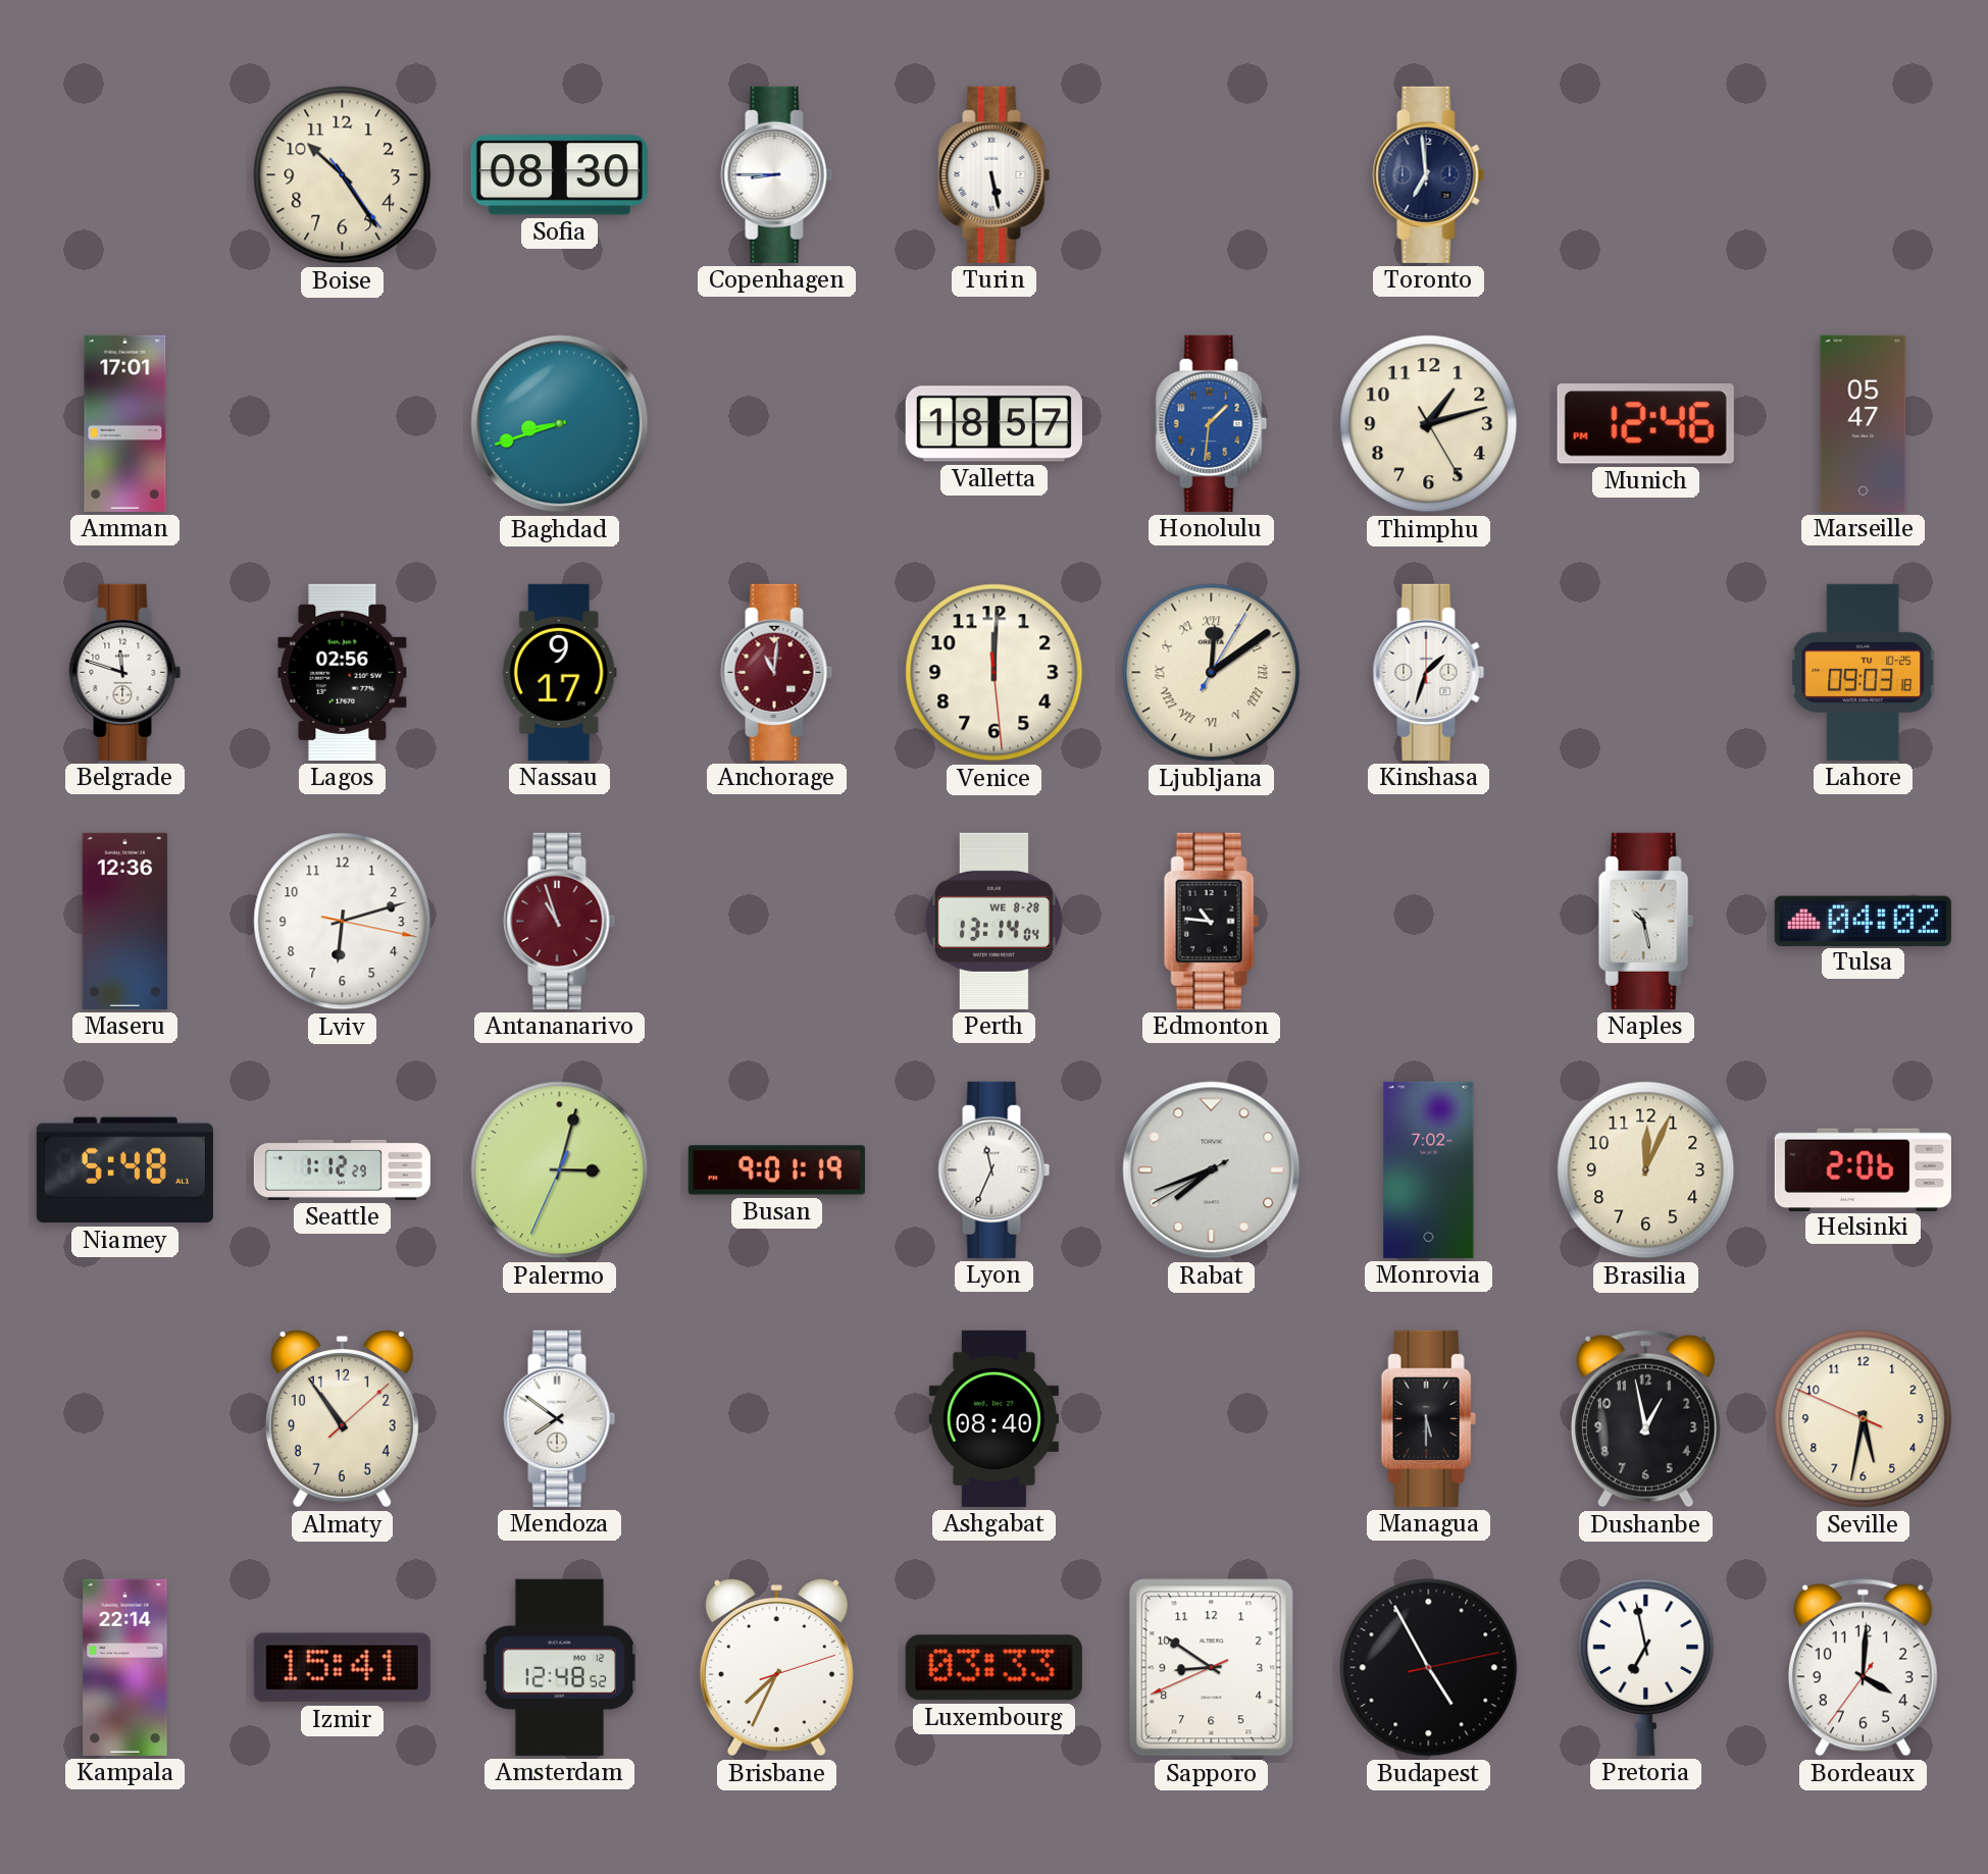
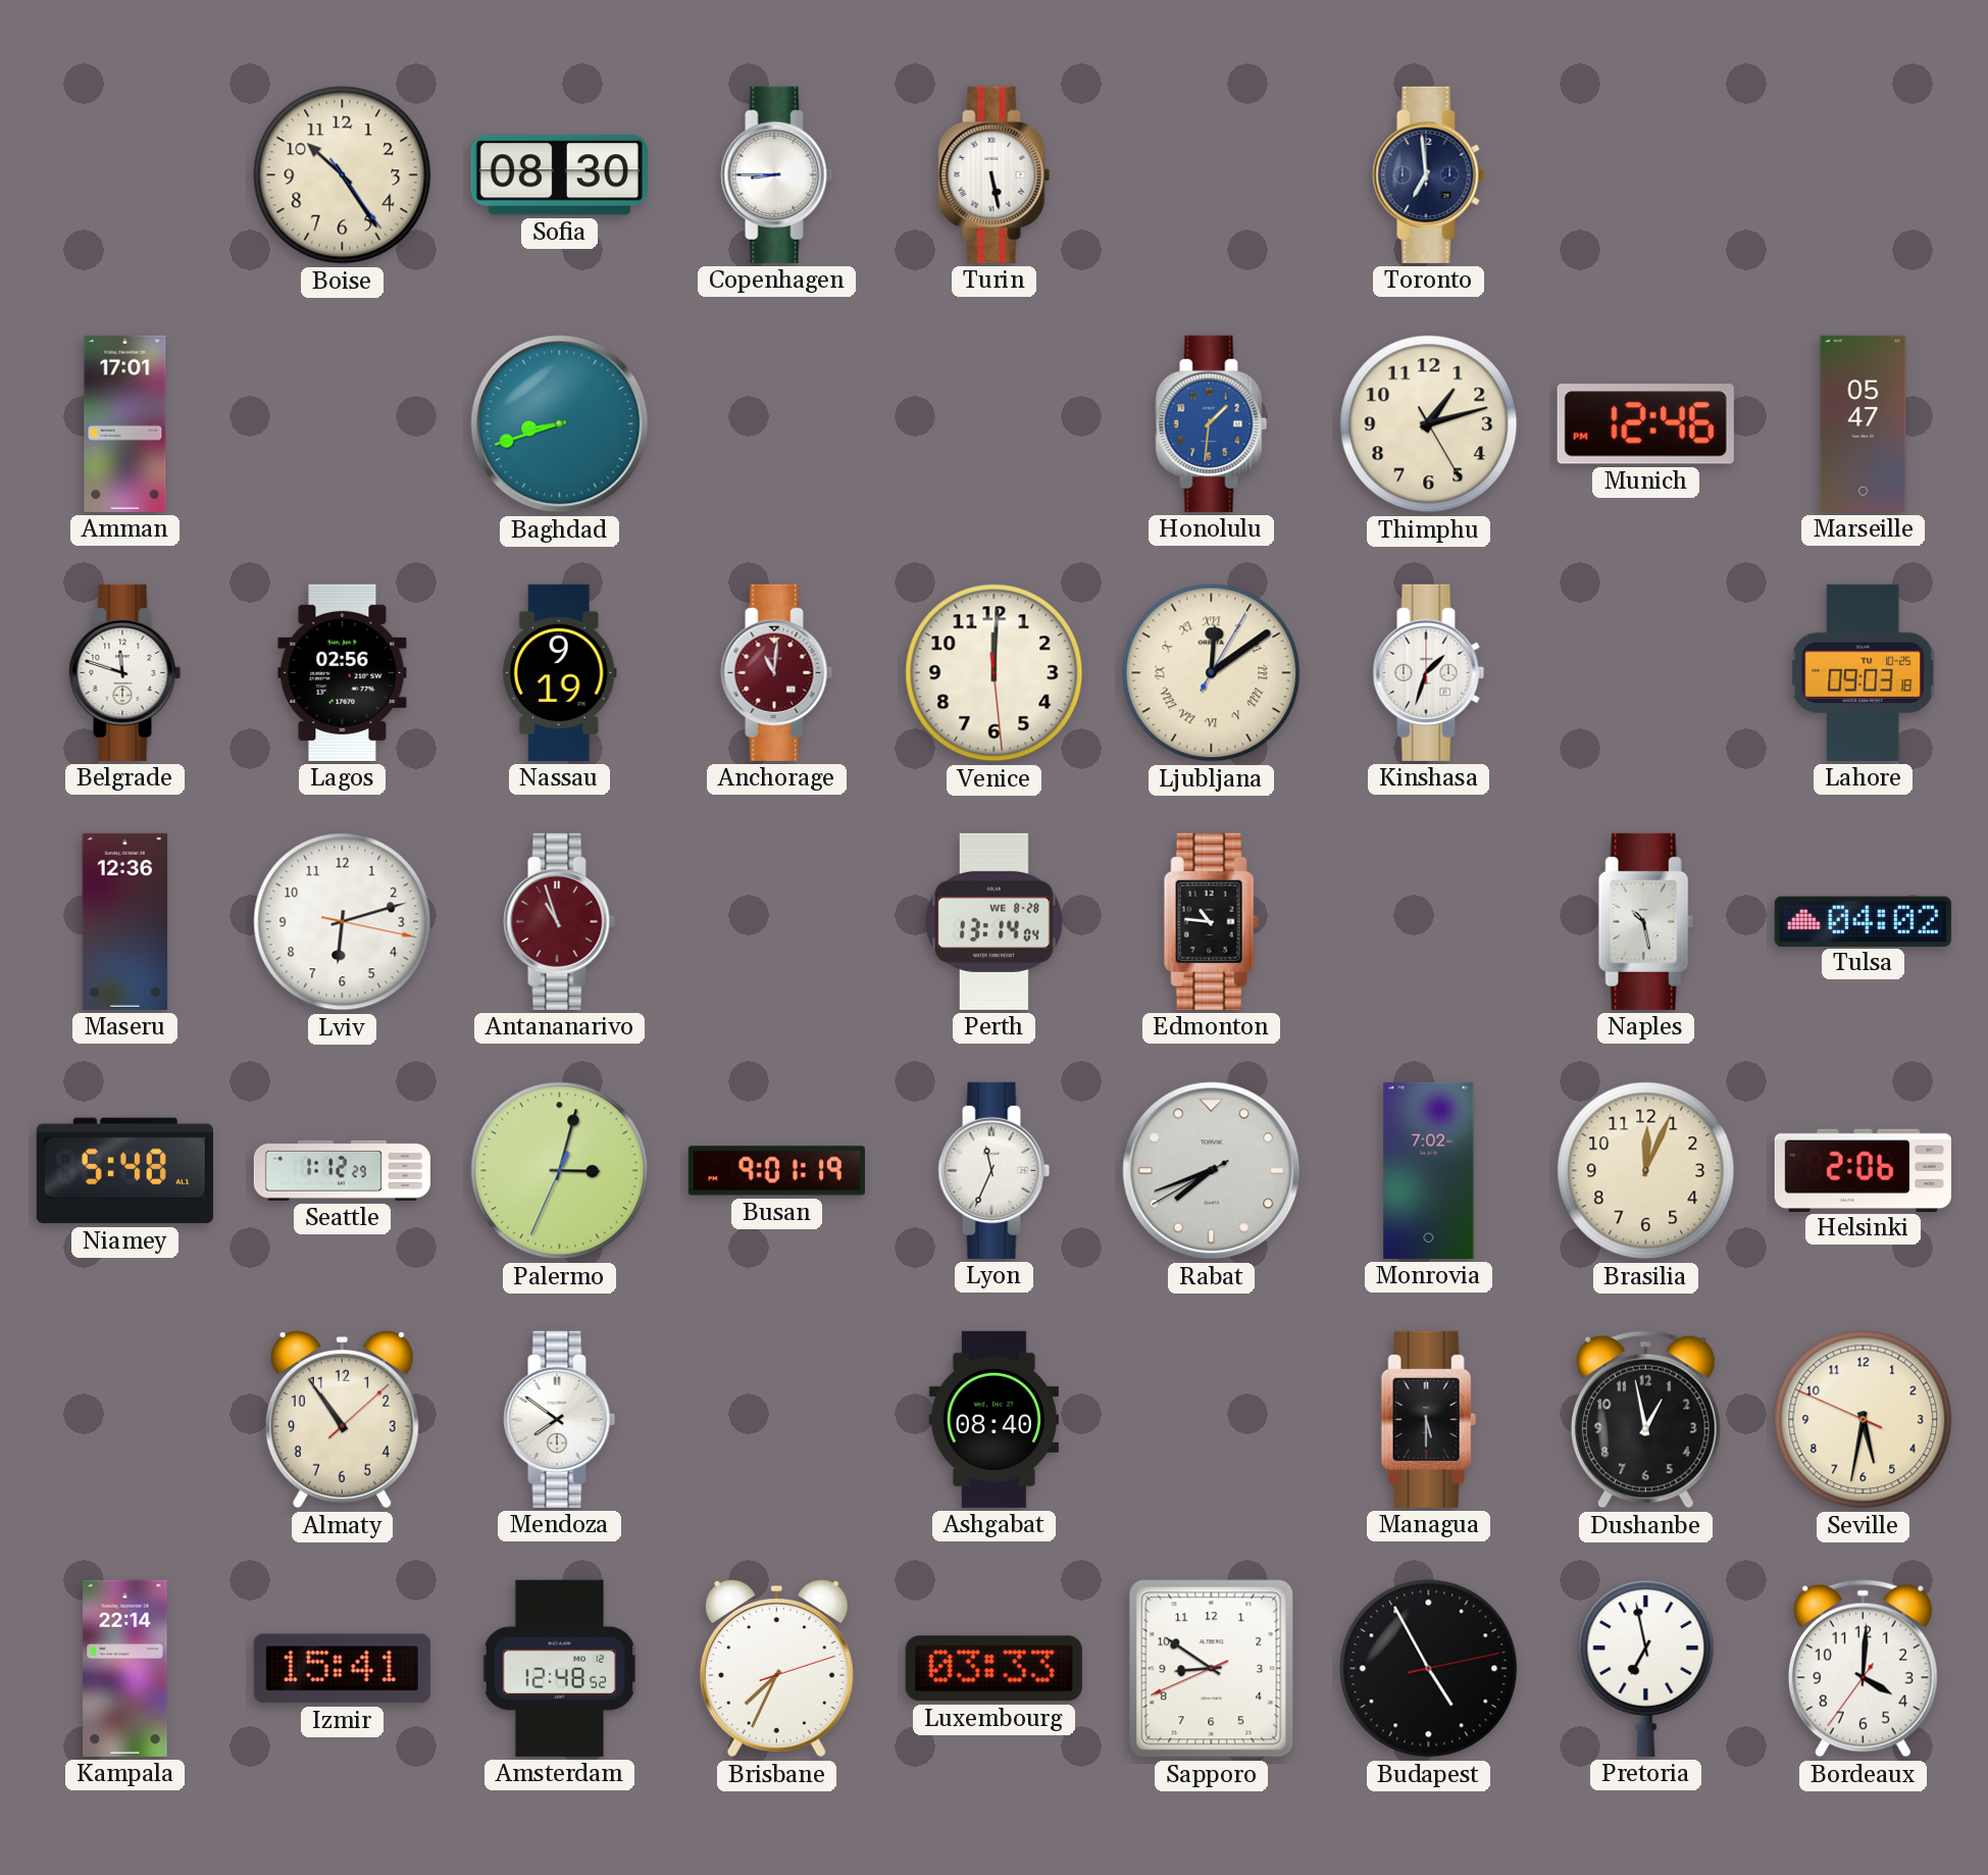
Valletta: 18:57 -> none
Nassau: 9:17 -> 9:19
